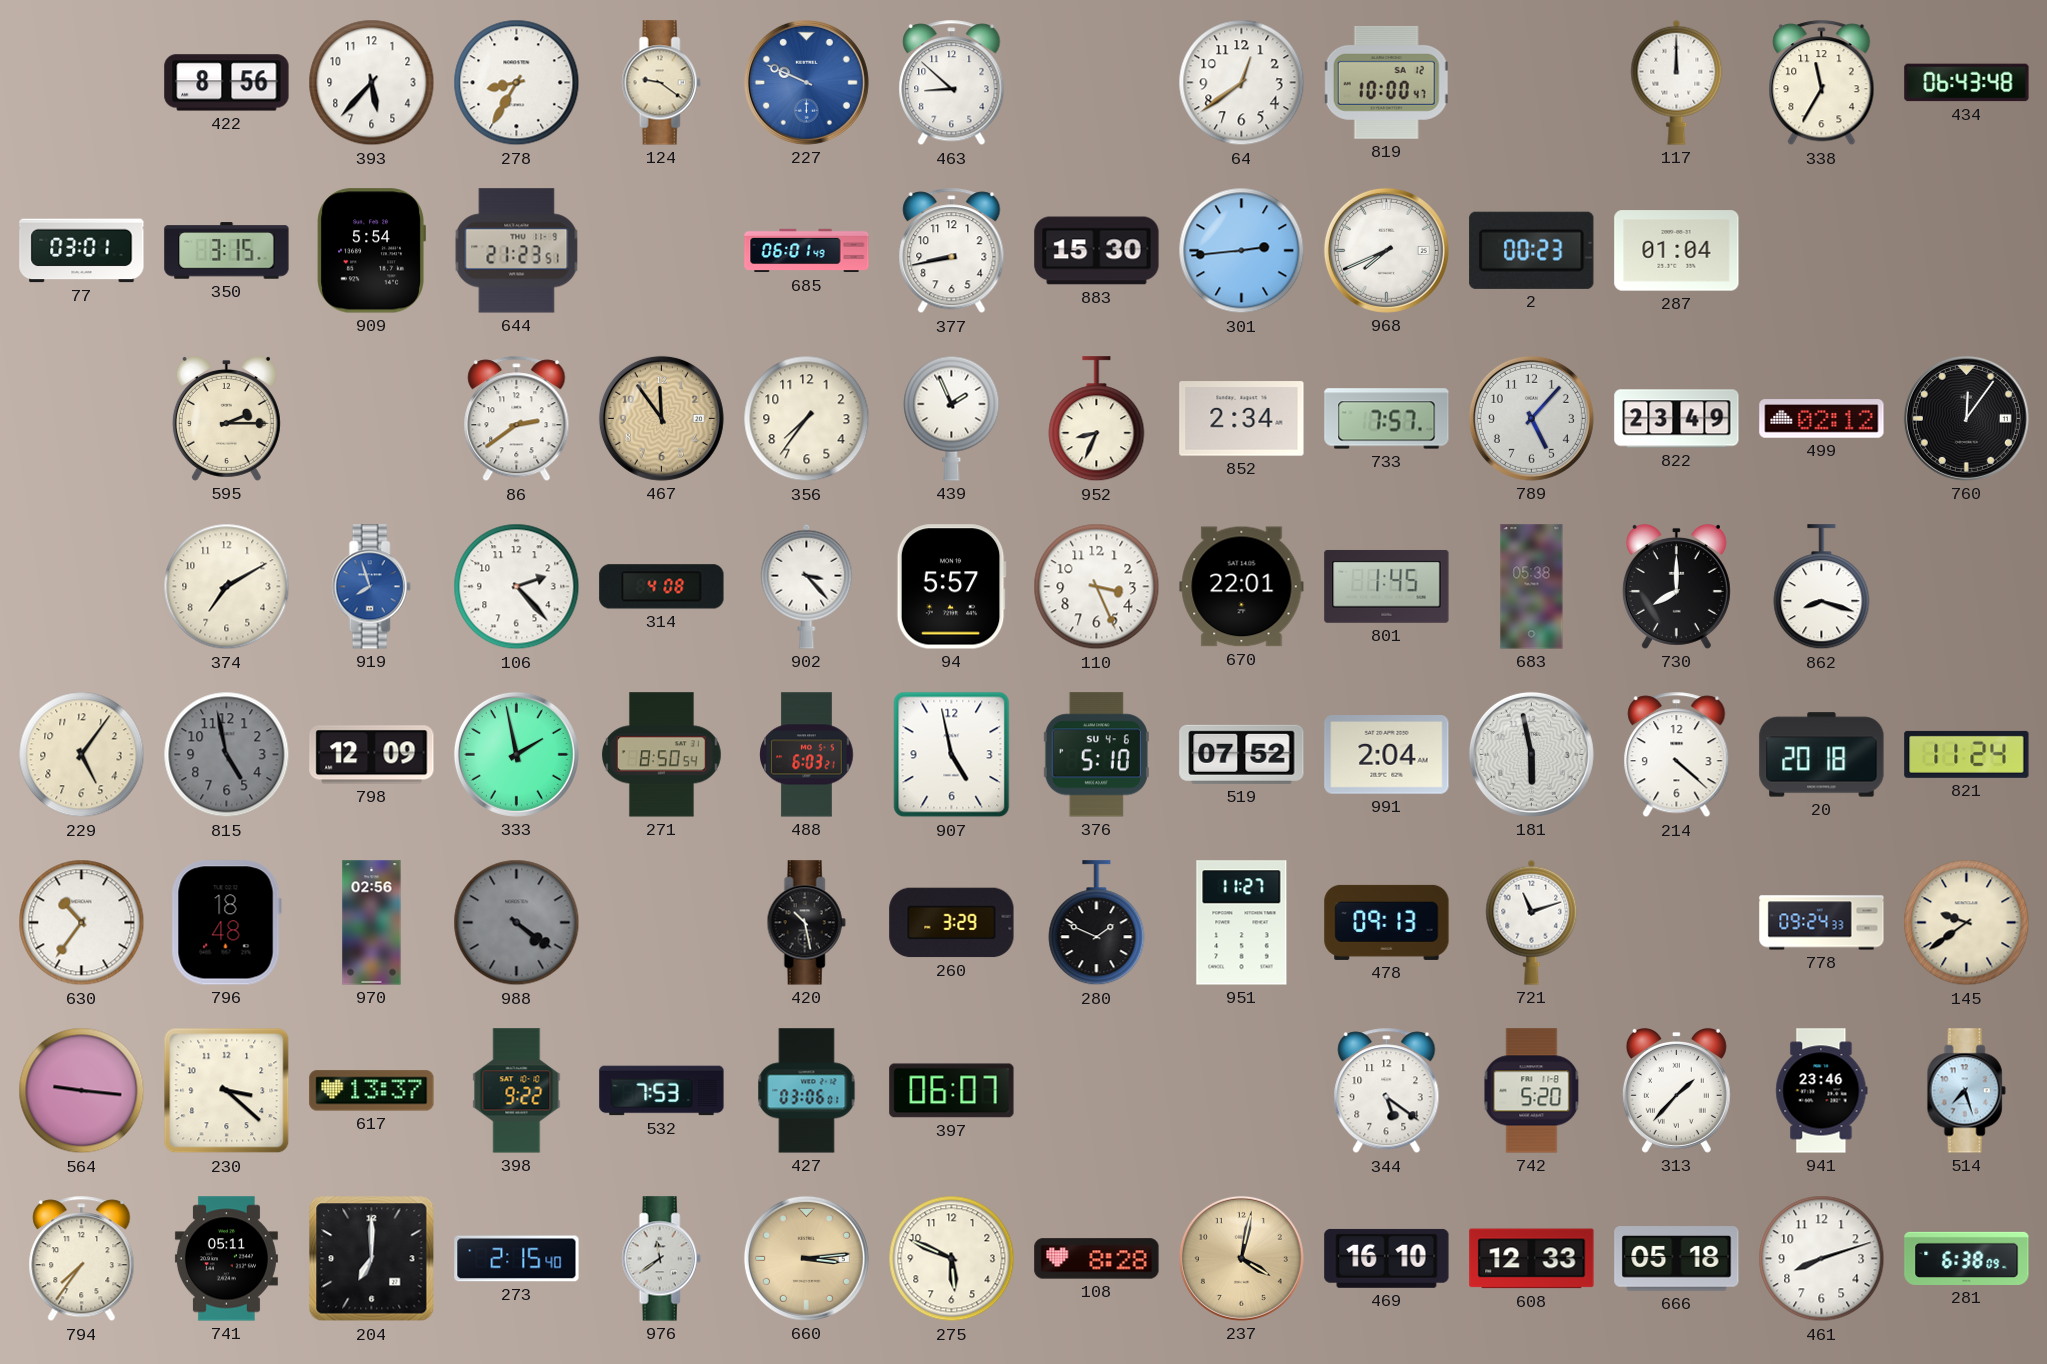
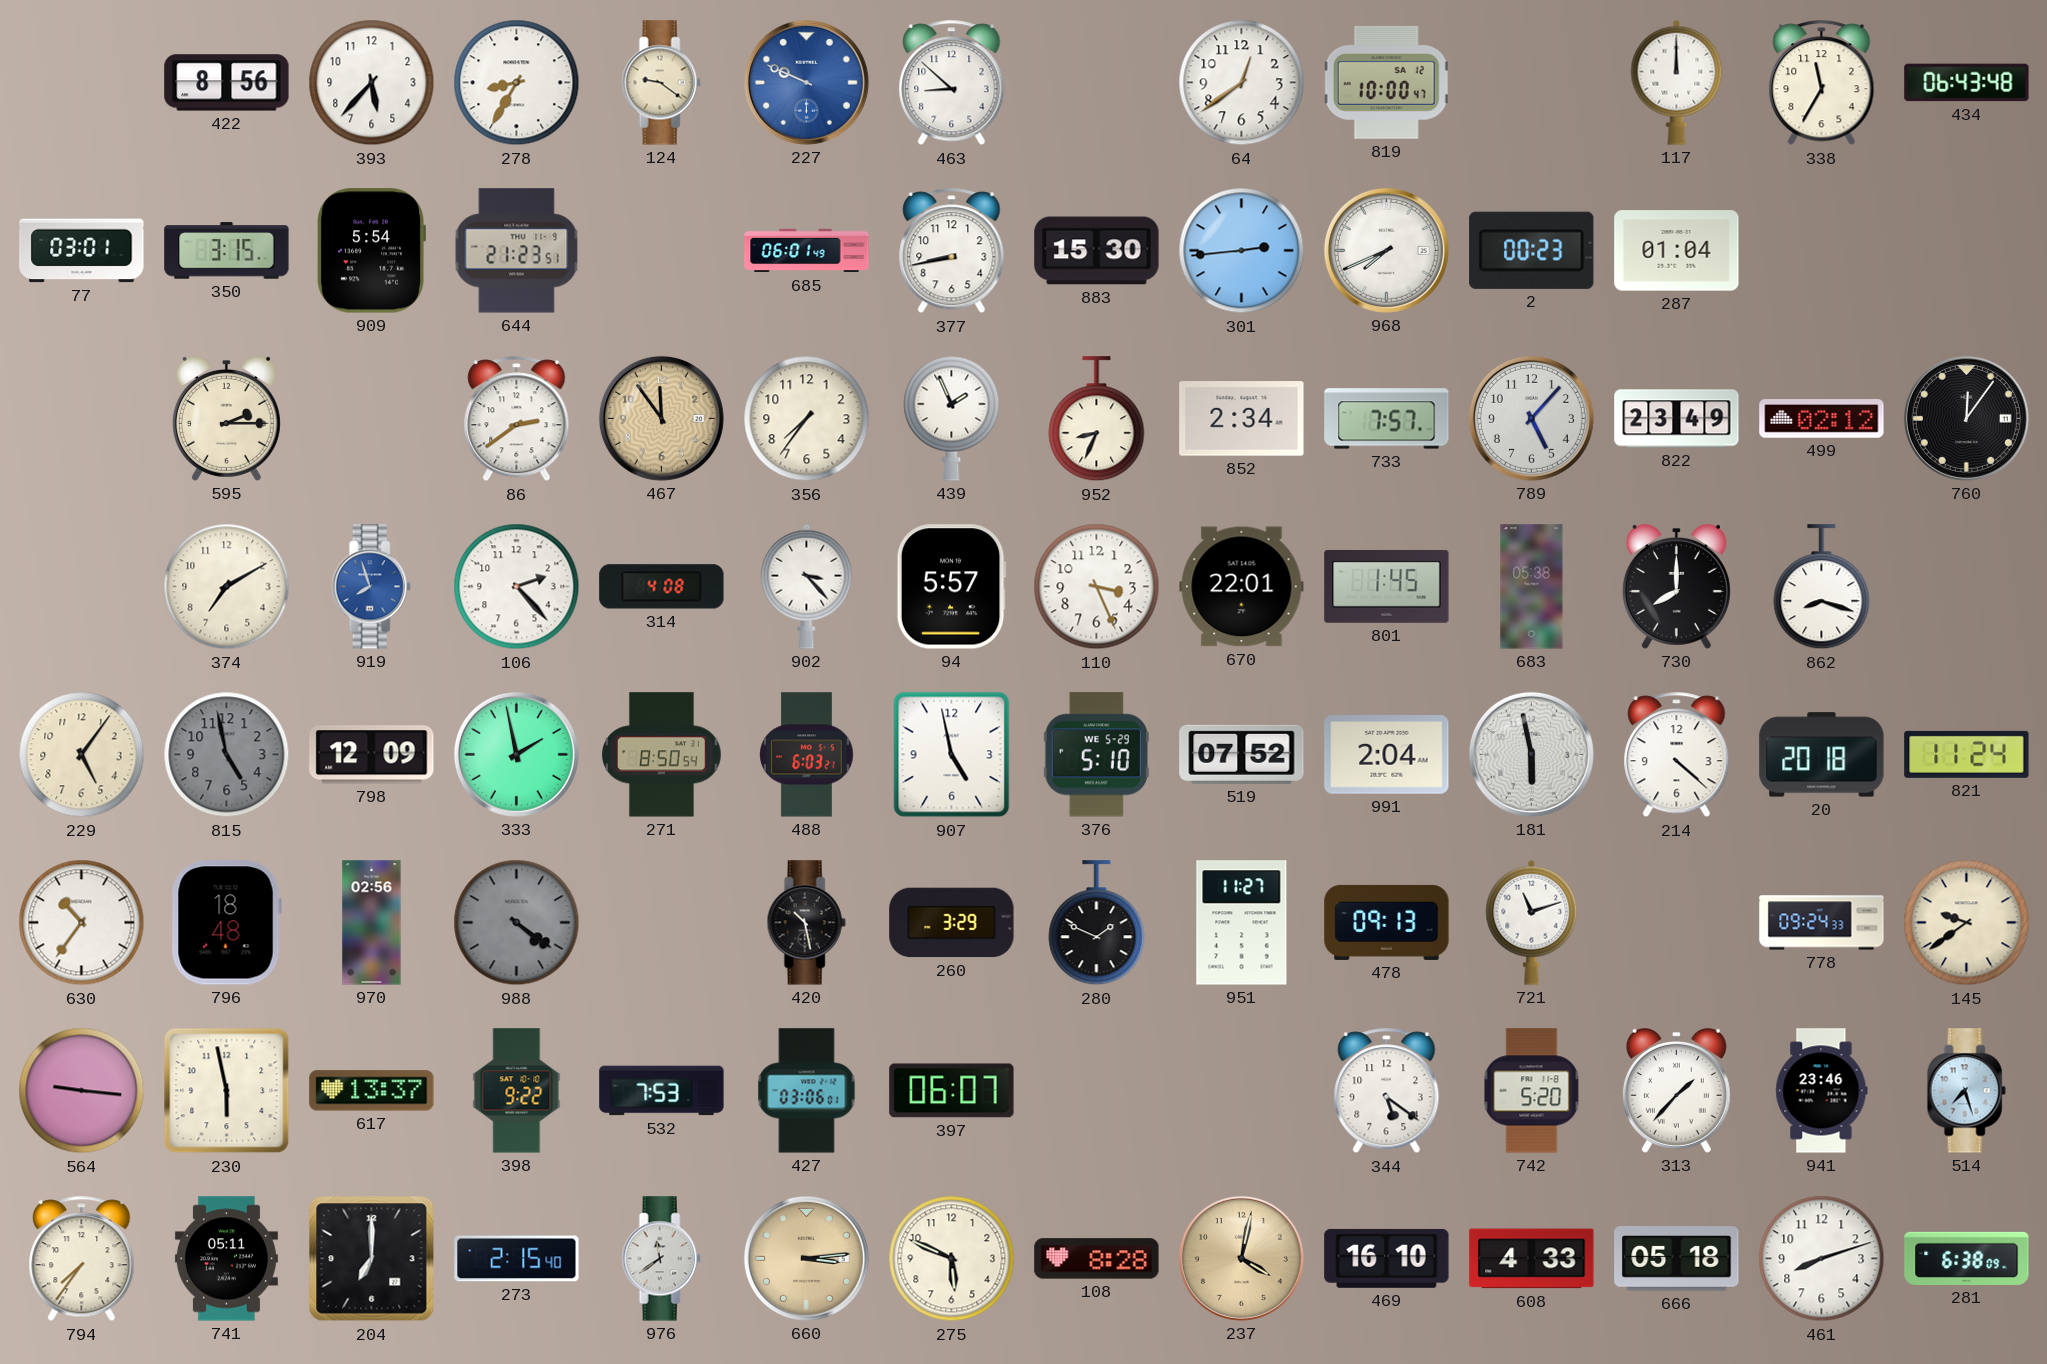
376 date: SU 4-6 -> WE 5-29
230: 3:22 -> 5:58
608: 12:33 -> 4:33
